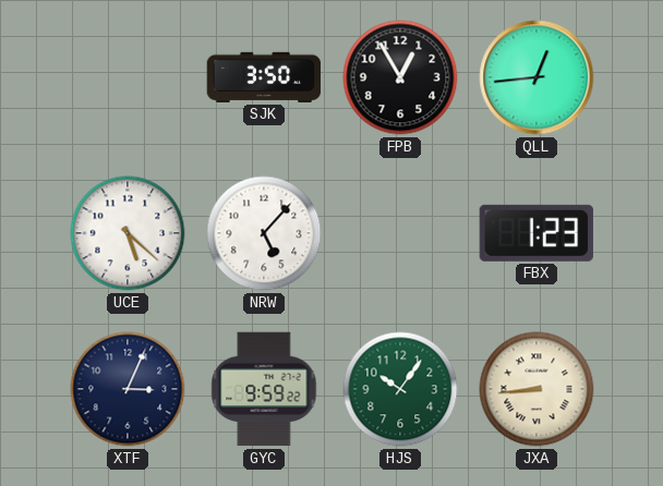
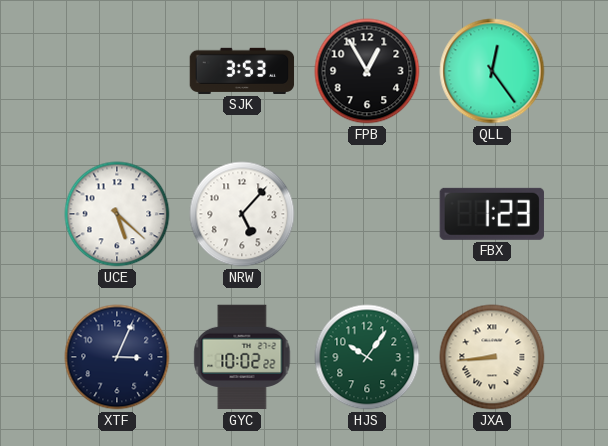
SJK: 3:50 -> 3:53
QLL: 12:44 -> 12:24
GYC: 9:59 -> 10:02
